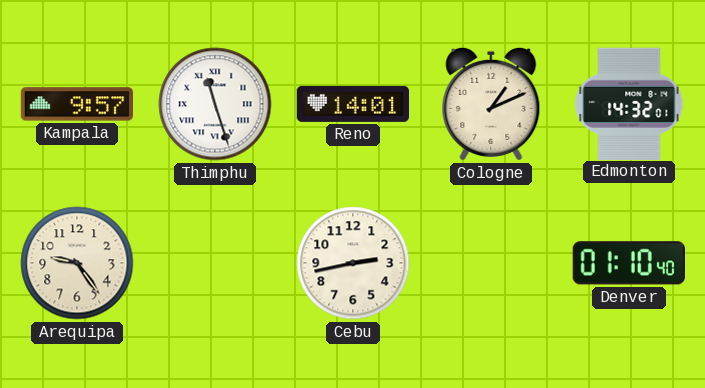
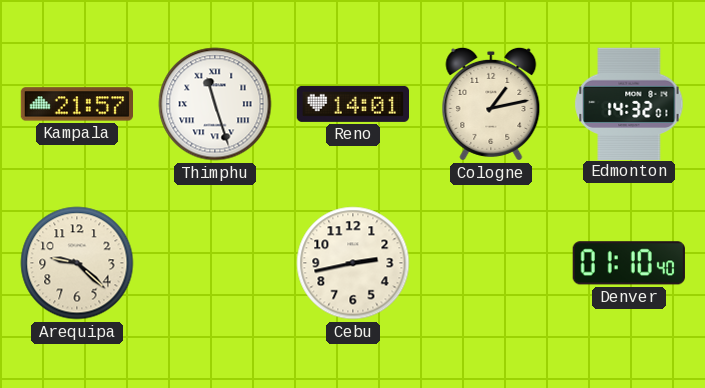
Kampala: 9:57 -> 21:57
Cologne: 1:11 -> 1:13
Arequipa: 9:24 -> 9:22
